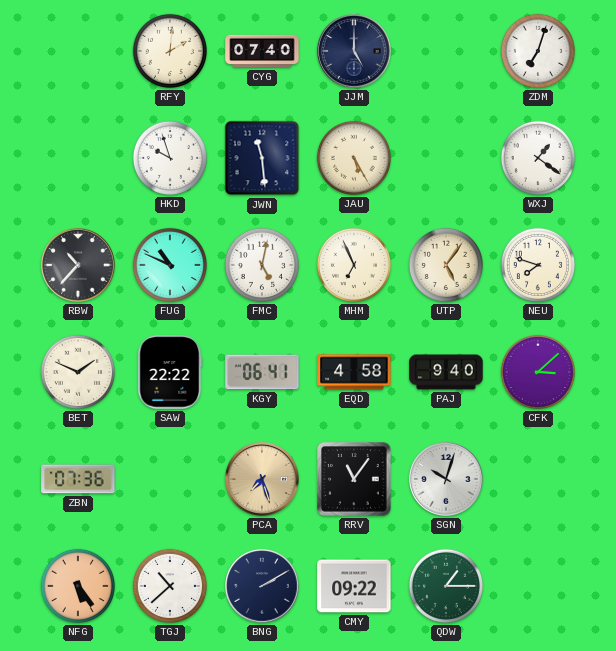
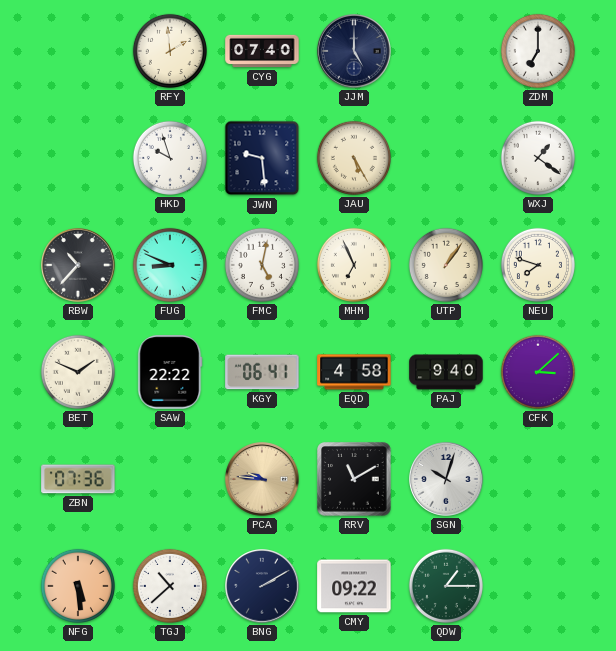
RFY: 2:01 -> 1:59
ZDM: 7:03 -> 7:00
JWN: 11:29 -> 9:29
FUG: 10:49 -> 8:49
UTP: 5:06 -> 1:06
PCA: 7:27 -> 9:46
RRV: 11:06 -> 11:10
NFG: 5:24 -> 5:29
